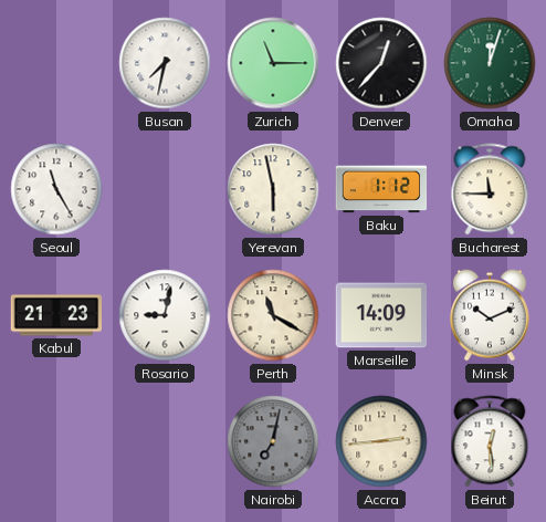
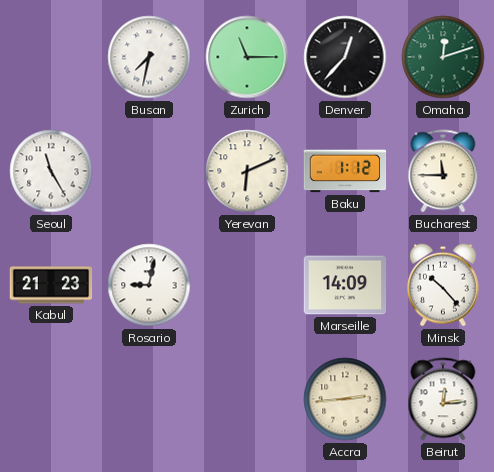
Omaha: 12:03 -> 12:12
Yerevan: 5:58 -> 6:11
Perth: 11:20 -> none
Minsk: 10:11 -> 10:23
Nairobi: 7:02 -> none
Beirut: 12:29 -> 12:14
